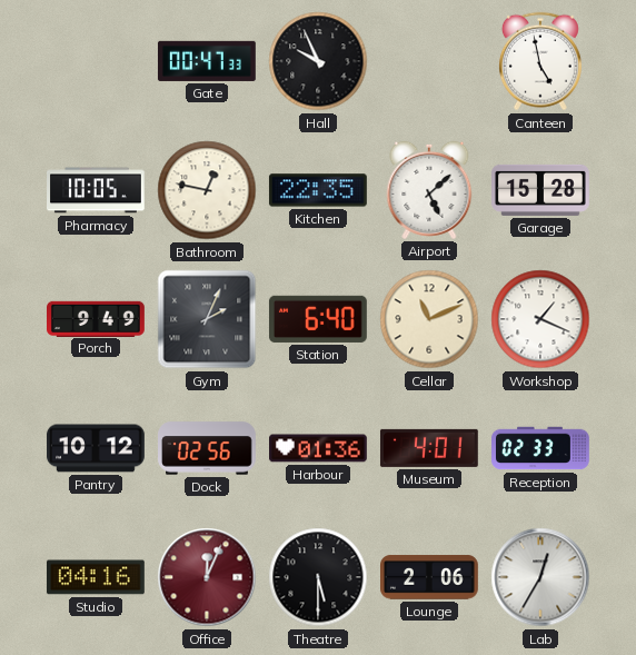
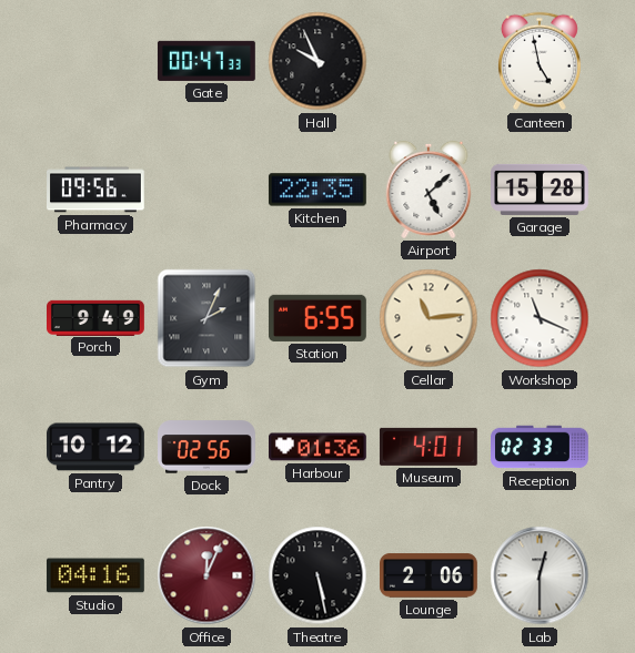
Pharmacy: 10:05 -> 09:56
Bathroom: 12:47 -> none
Station: 6:40 -> 6:55
Cellar: 11:11 -> 11:14
Workshop: 1:19 -> 11:19
Theatre: 5:30 -> 5:28
Lab: 12:35 -> 12:30
